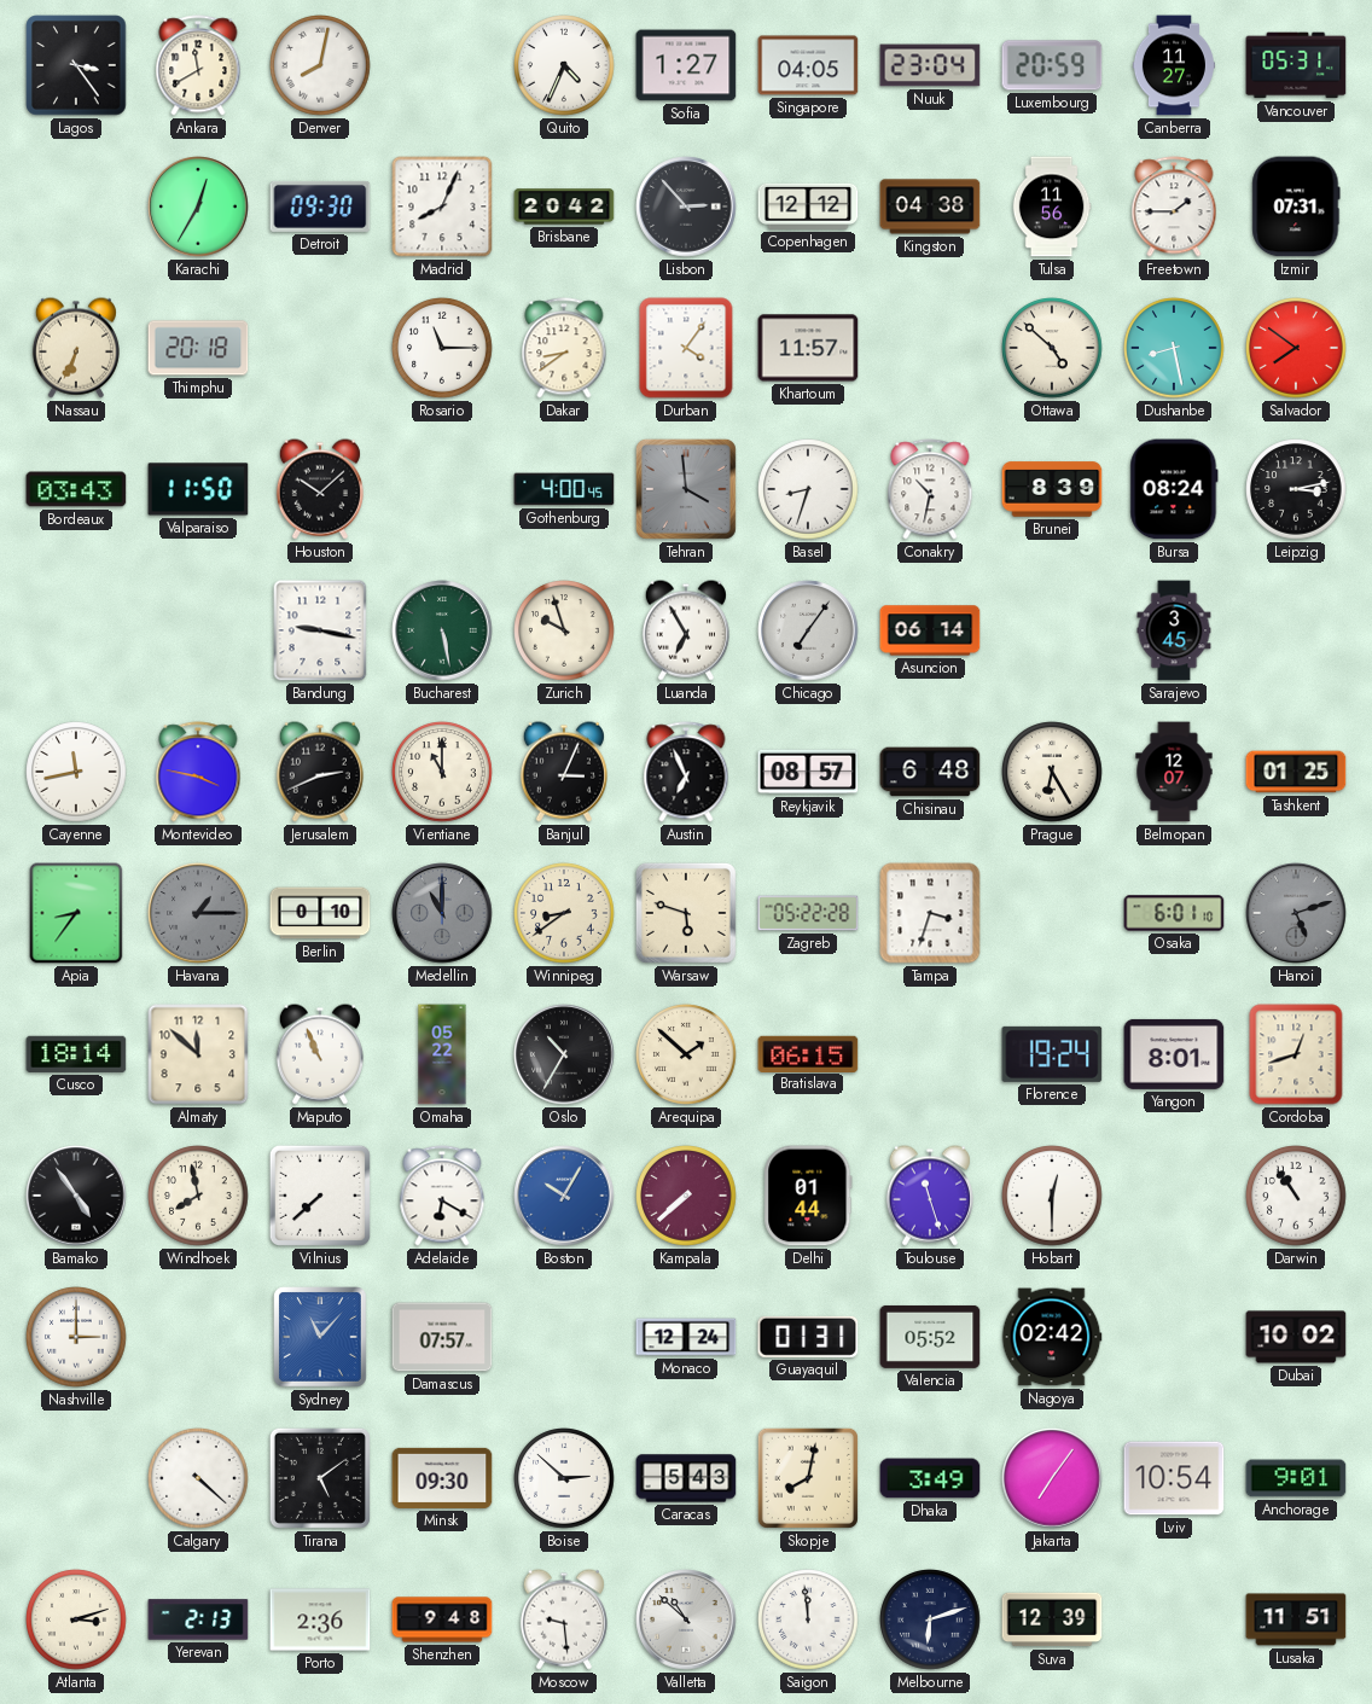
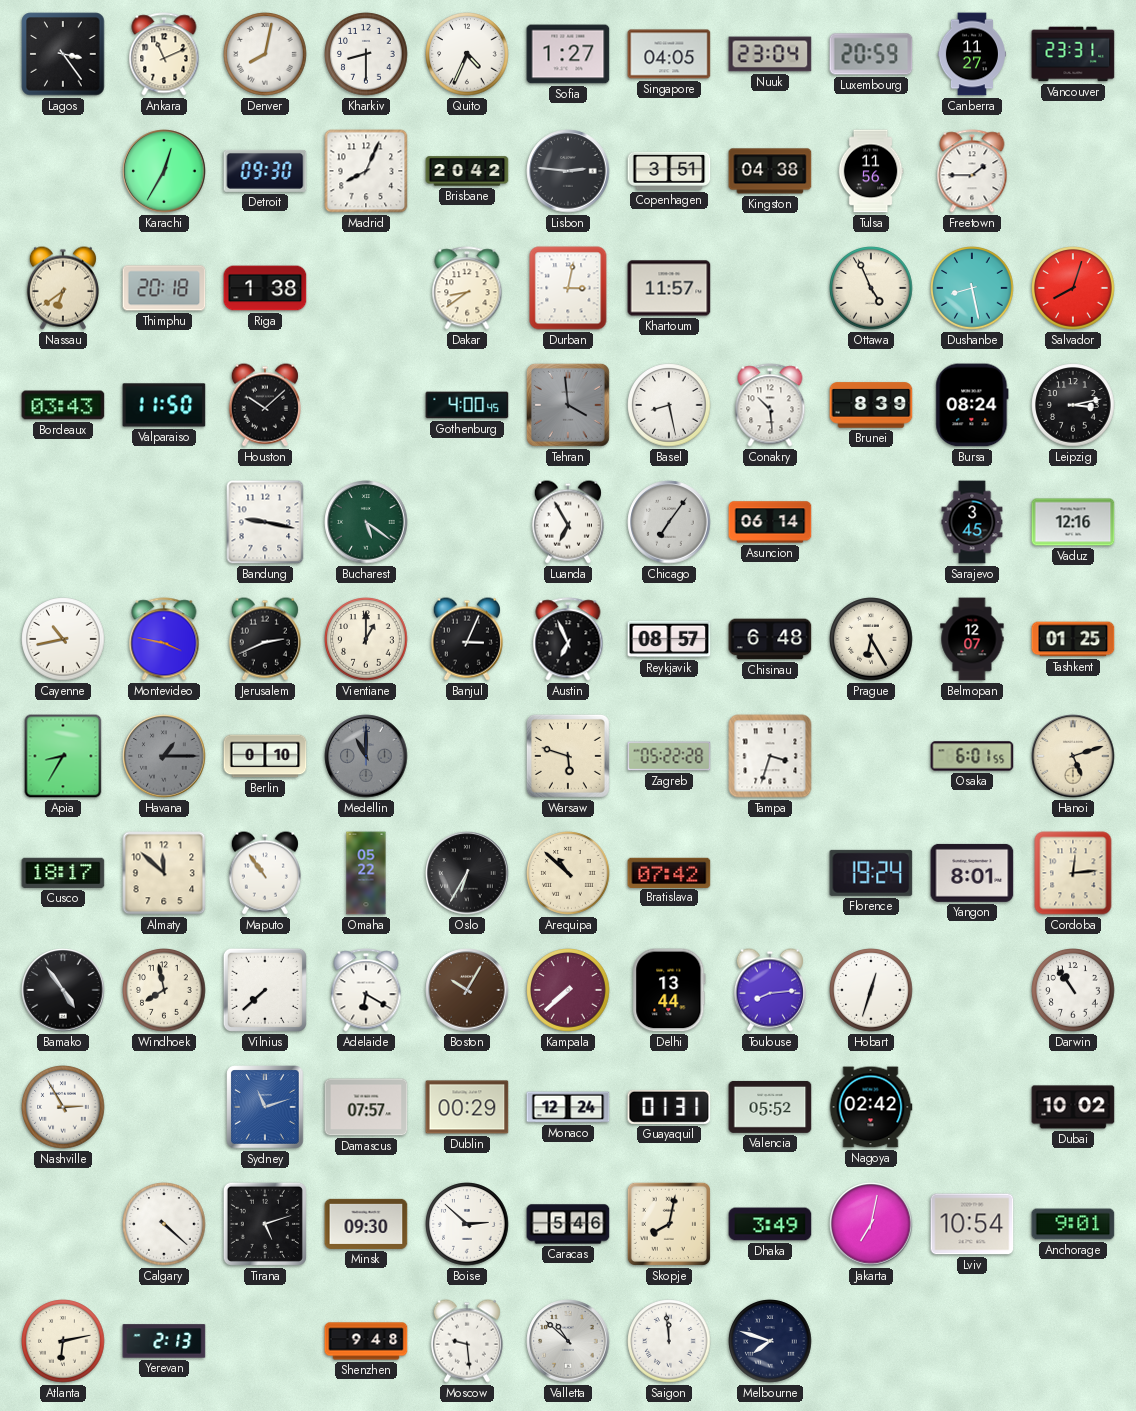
Ankara: 11:40 -> 11:11
Kharkiv: none -> 8:30
Vancouver: 05:31 -> 23:31
Lisbon: 2:53 -> 2:46
Copenhagen: 12:12 -> 3:51
Izmir: 07:31 -> none
Nassau: 6:34 -> 6:39
Riga: none -> 1:38
Rosario: 11:15 -> none
Durban: 4:06 -> 3:02
Ottawa: 4:52 -> 4:56
Salvador: 7:51 -> 8:03
Basel: 8:33 -> 8:28
Conakry: 10:32 -> 10:29
Bucharest: 5:28 -> 5:21
Zurich: 9:57 -> none
Vaduz: none -> 12:16
Cayenne: 11:43 -> 10:43
Vientiane: 11:00 -> 1:00
Apia: 8:36 -> 8:35
Winnipeg: 8:39 -> none
Osaka: 6:01:10 -> 6:01:55
Hanoi dial: grey -> cream
Cusco: 18:14 -> 18:17
Maputo: 10:56 -> 10:54
Oslo: 10:35 -> 6:35
Arequipa: 1:52 -> 10:52
Bratislava: 06:15 -> 07:42
Cordoba: 12:42 -> 12:14
Boston dial: blue -> brown
Delhi: 01:44 -> 13:44
Toulouse: 11:27 -> 8:14
Hobart: 12:30 -> 12:33
Nashville: 3:00 -> 2:55
Sydney: 11:07 -> 11:12
Dublin: none -> 00:29
Tirana: 5:09 -> 5:12
Caracas: 5:43 -> 5:46
Jakarta: 7:06 -> 7:02
Atlanta: 3:12 -> 6:13
Porto: 2:36 -> none
Melbourne: 6:12 -> 7:48
Suva: 12:39 -> none
Lusaka: 11:51 -> none
